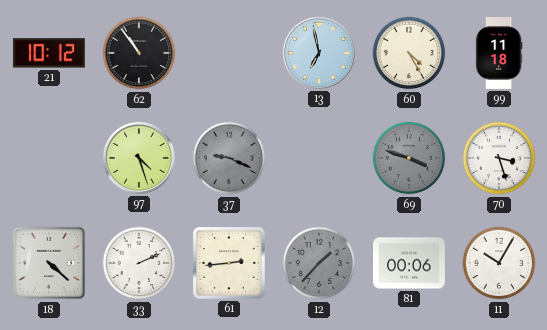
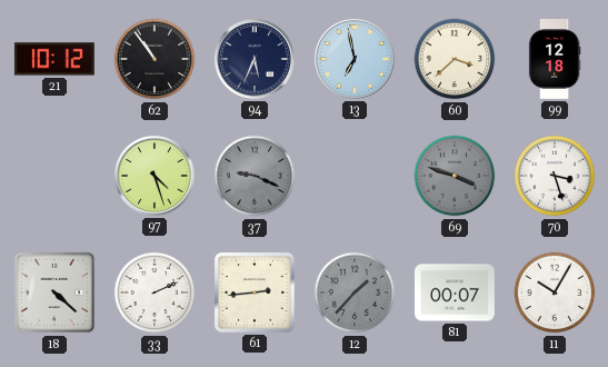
94: none -> 5:34
60: 4:25 -> 3:38
99: 11:18 -> 12:18
81: 00:06 -> 00:07
